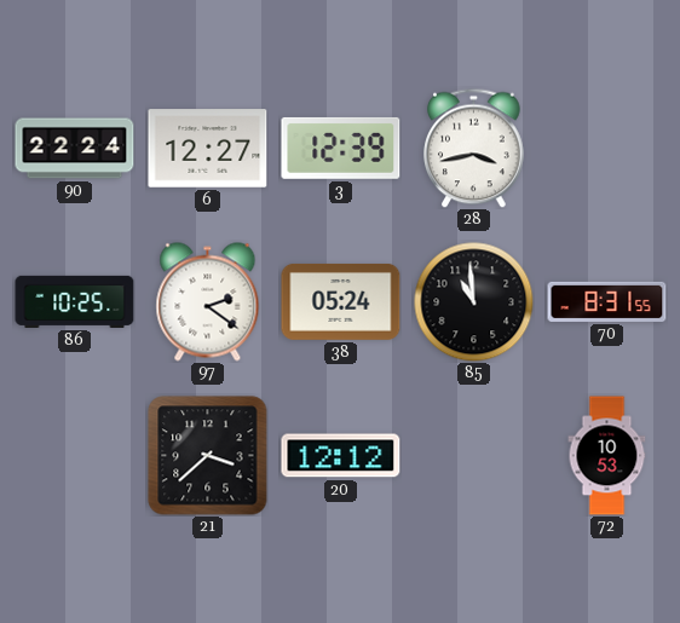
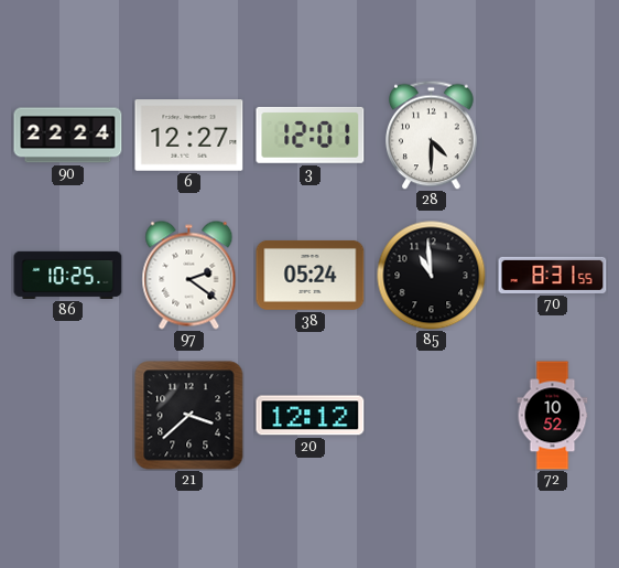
3: 12:39 -> 12:01
28: 3:43 -> 4:30
72: 10:53 -> 10:52
